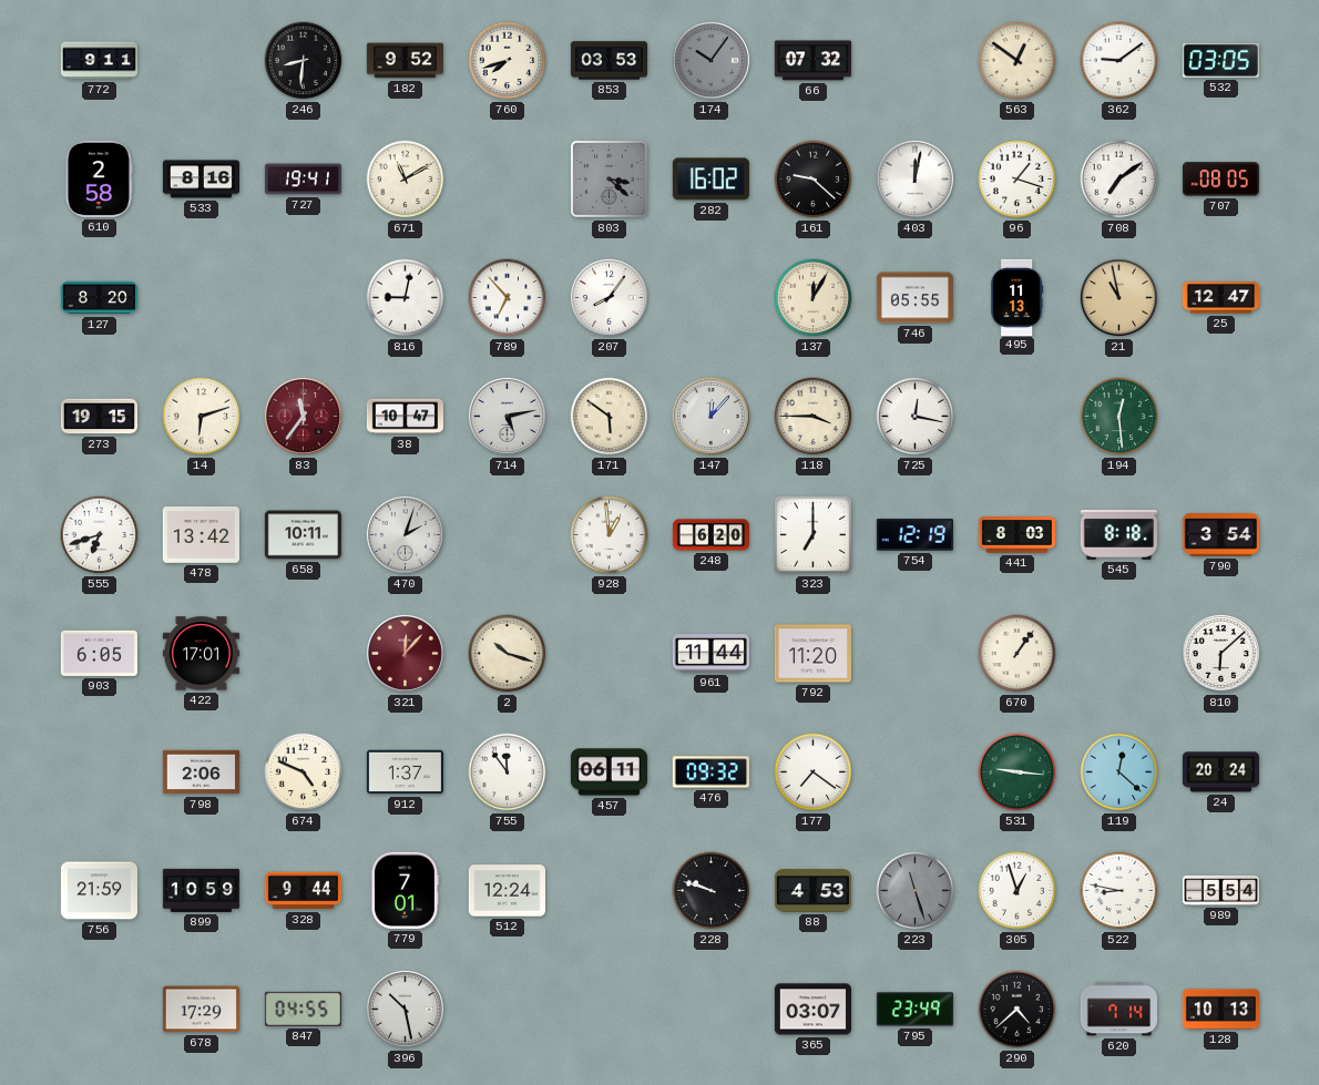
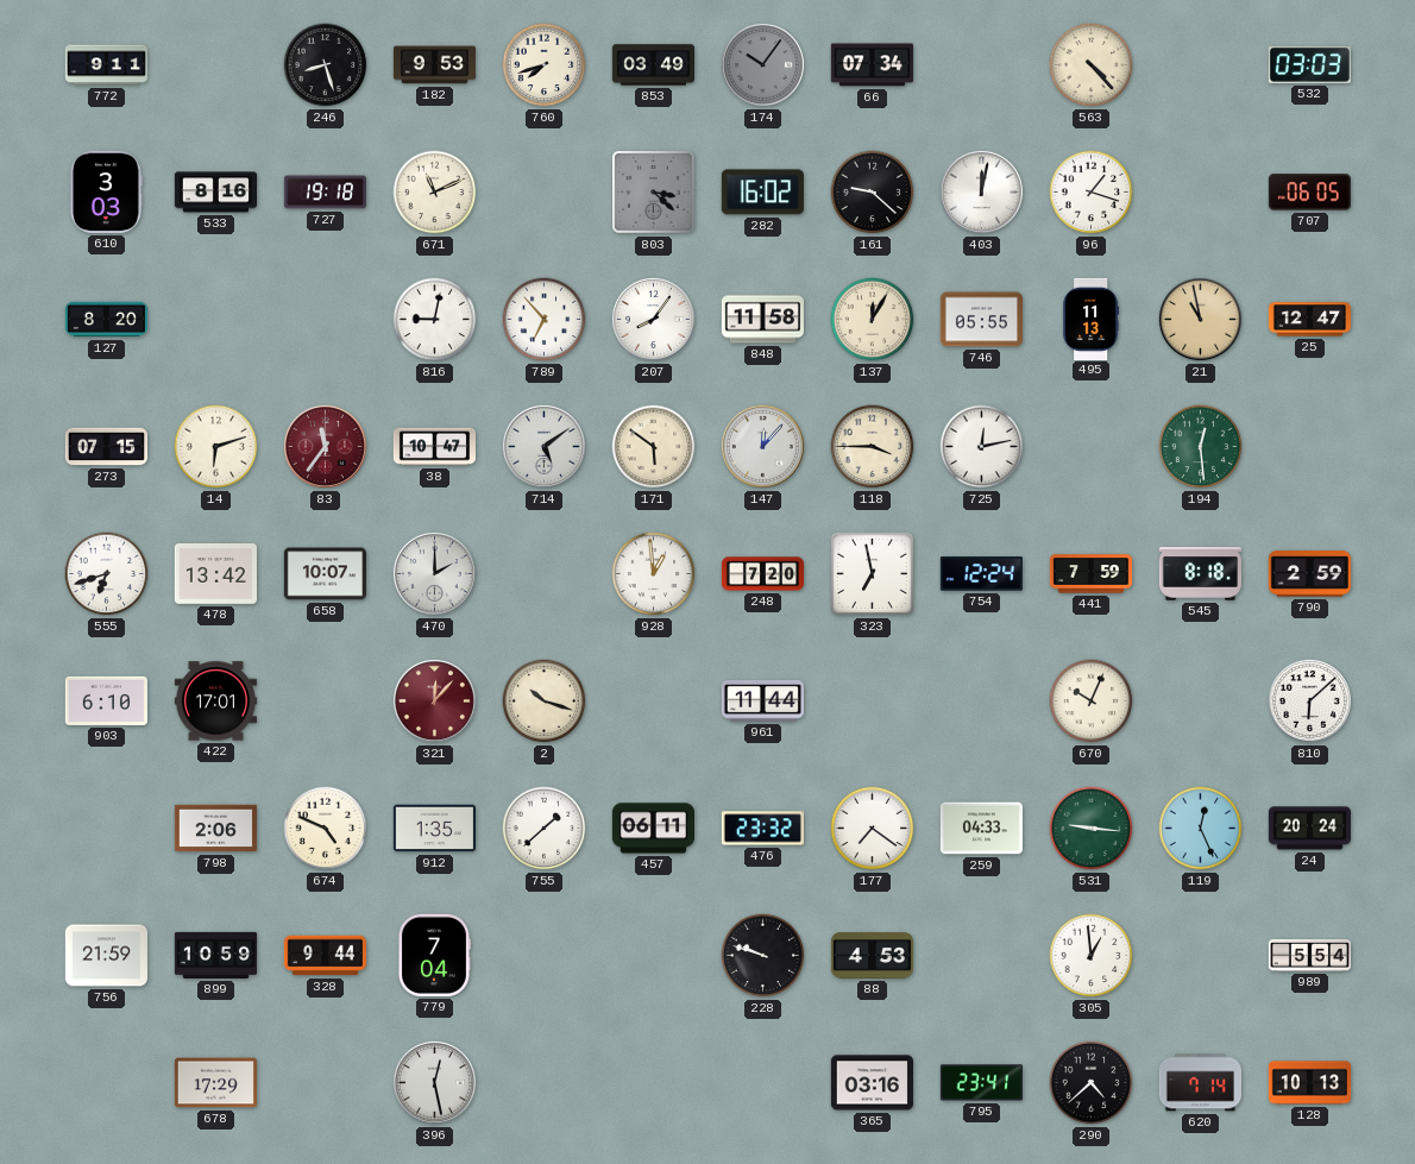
246: 8:31 -> 8:27
182: 9:52 -> 9:53
853: 03:53 -> 03:49
66: 07:32 -> 07:34
563: 12:51 -> 4:23
362: 9:09 -> none
532: 03:05 -> 03:03
610: 2:58 -> 3:03
727: 19:41 -> 19:18
671: 11:10 -> 11:11
708: 7:09 -> none
707: 08:05 -> 06:05
848: none -> 11:58
273: 19:15 -> 07:15
714: 5:13 -> 5:09
725: 12:17 -> 12:13
658: 10:11 -> 10:07
470: 2:03 -> 2:00
248: 6:20 -> 7:20
323: 7:00 -> 6:58
754: 12:19 -> 12:24
441: 8:03 -> 7:59
790: 3:54 -> 2:59
903: 6:05 -> 6:10
792: 11:20 -> none
670: 1:06 -> 10:04
912: 1:37 -> 1:35
755: 11:54 -> 1:38
476: 09:32 -> 23:32
259: none -> 04:33
119: 12:22 -> 12:26
779: 7:01 -> 7:04
512: 12:24 -> none
223: 11:27 -> none
305: 12:57 -> 12:59
522: 8:47 -> none
847: 04:55 -> none
396: 10:28 -> 12:28
365: 03:07 -> 03:16
795: 23:49 -> 23:41
